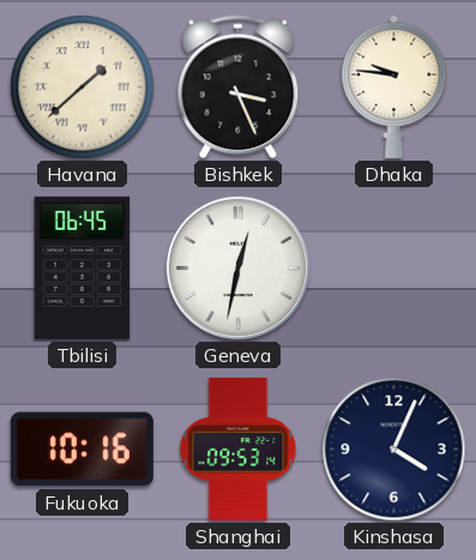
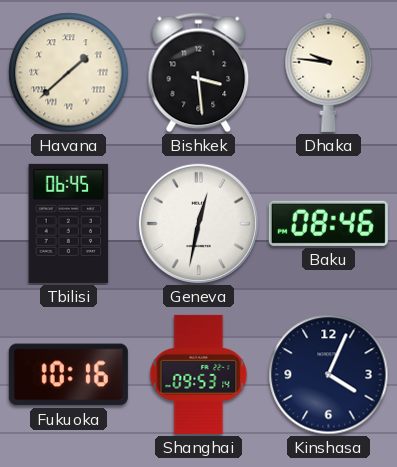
Bishkek: 3:26 -> 3:29
Baku: none -> 08:46
